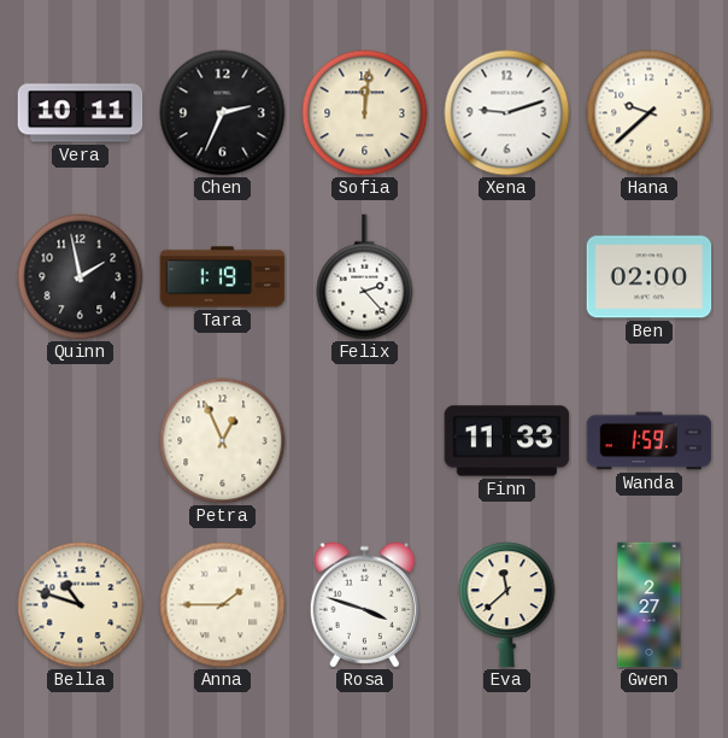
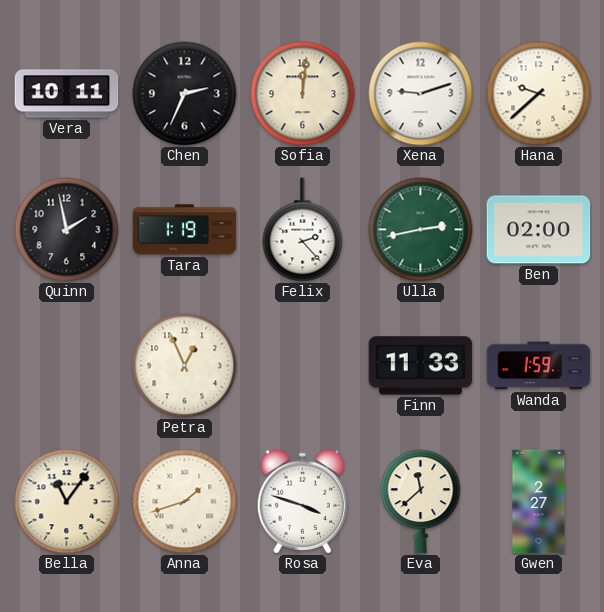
Ulla: none -> 2:43
Bella: 10:48 -> 11:06
Anna: 1:45 -> 1:42
